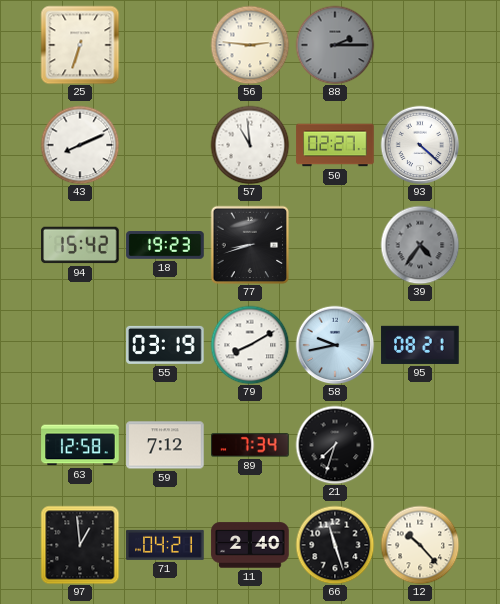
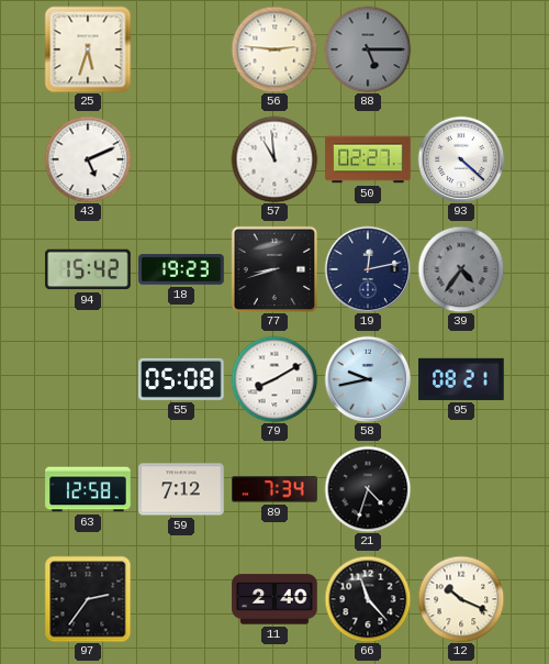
25: 6:33 -> 5:33
88: 2:15 -> 5:15
43: 8:11 -> 5:11
19: none -> 12:13
55: 03:19 -> 05:08
21: 7:33 -> 4:33
97: 12:59 -> 2:36
71: 04:21 -> none
66: 11:27 -> 11:23
12: 10:23 -> 10:19
